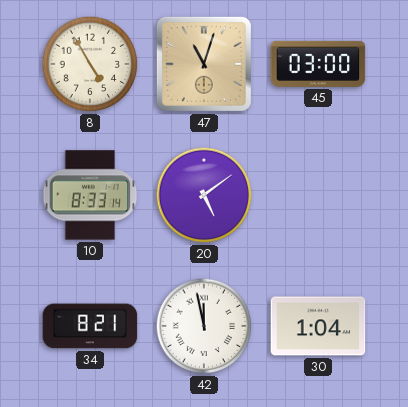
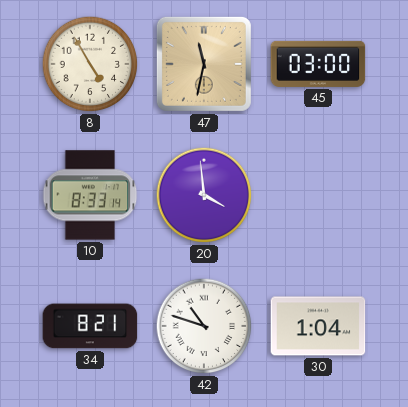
47: 11:03 -> 11:32
20: 5:09 -> 3:59
42: 11:58 -> 10:48
